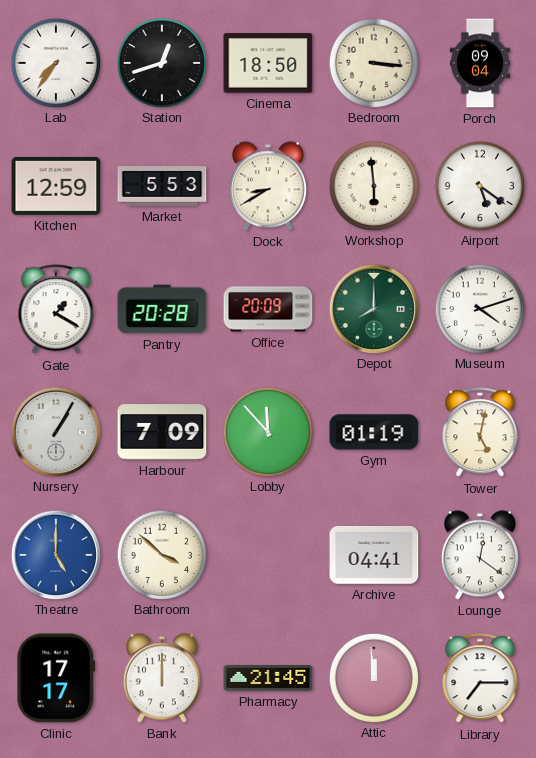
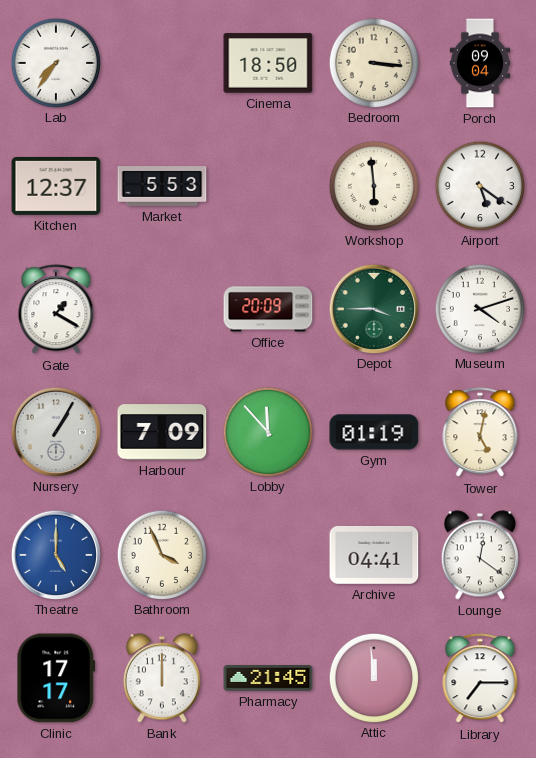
Station: 12:42 -> none
Kitchen: 12:59 -> 12:37
Dock: 8:40 -> none
Pantry: 20:28 -> none
Depot: 8:00 -> 3:45
Bathroom: 3:52 -> 3:56
